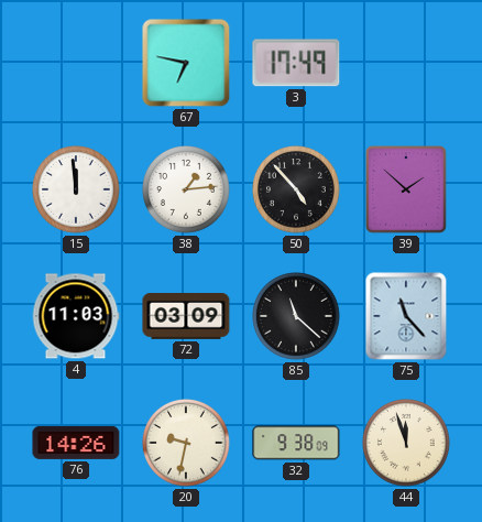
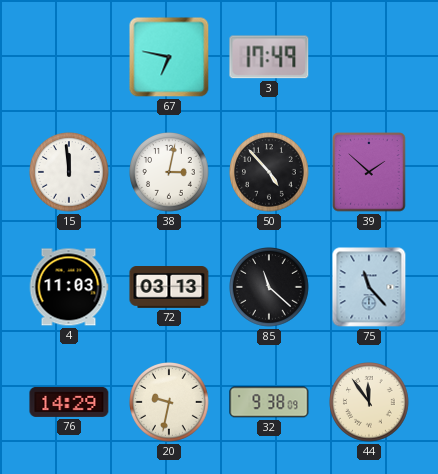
38: 1:14 -> 3:02
72: 03:09 -> 03:13
76: 14:26 -> 14:29
44: 11:57 -> 11:54
